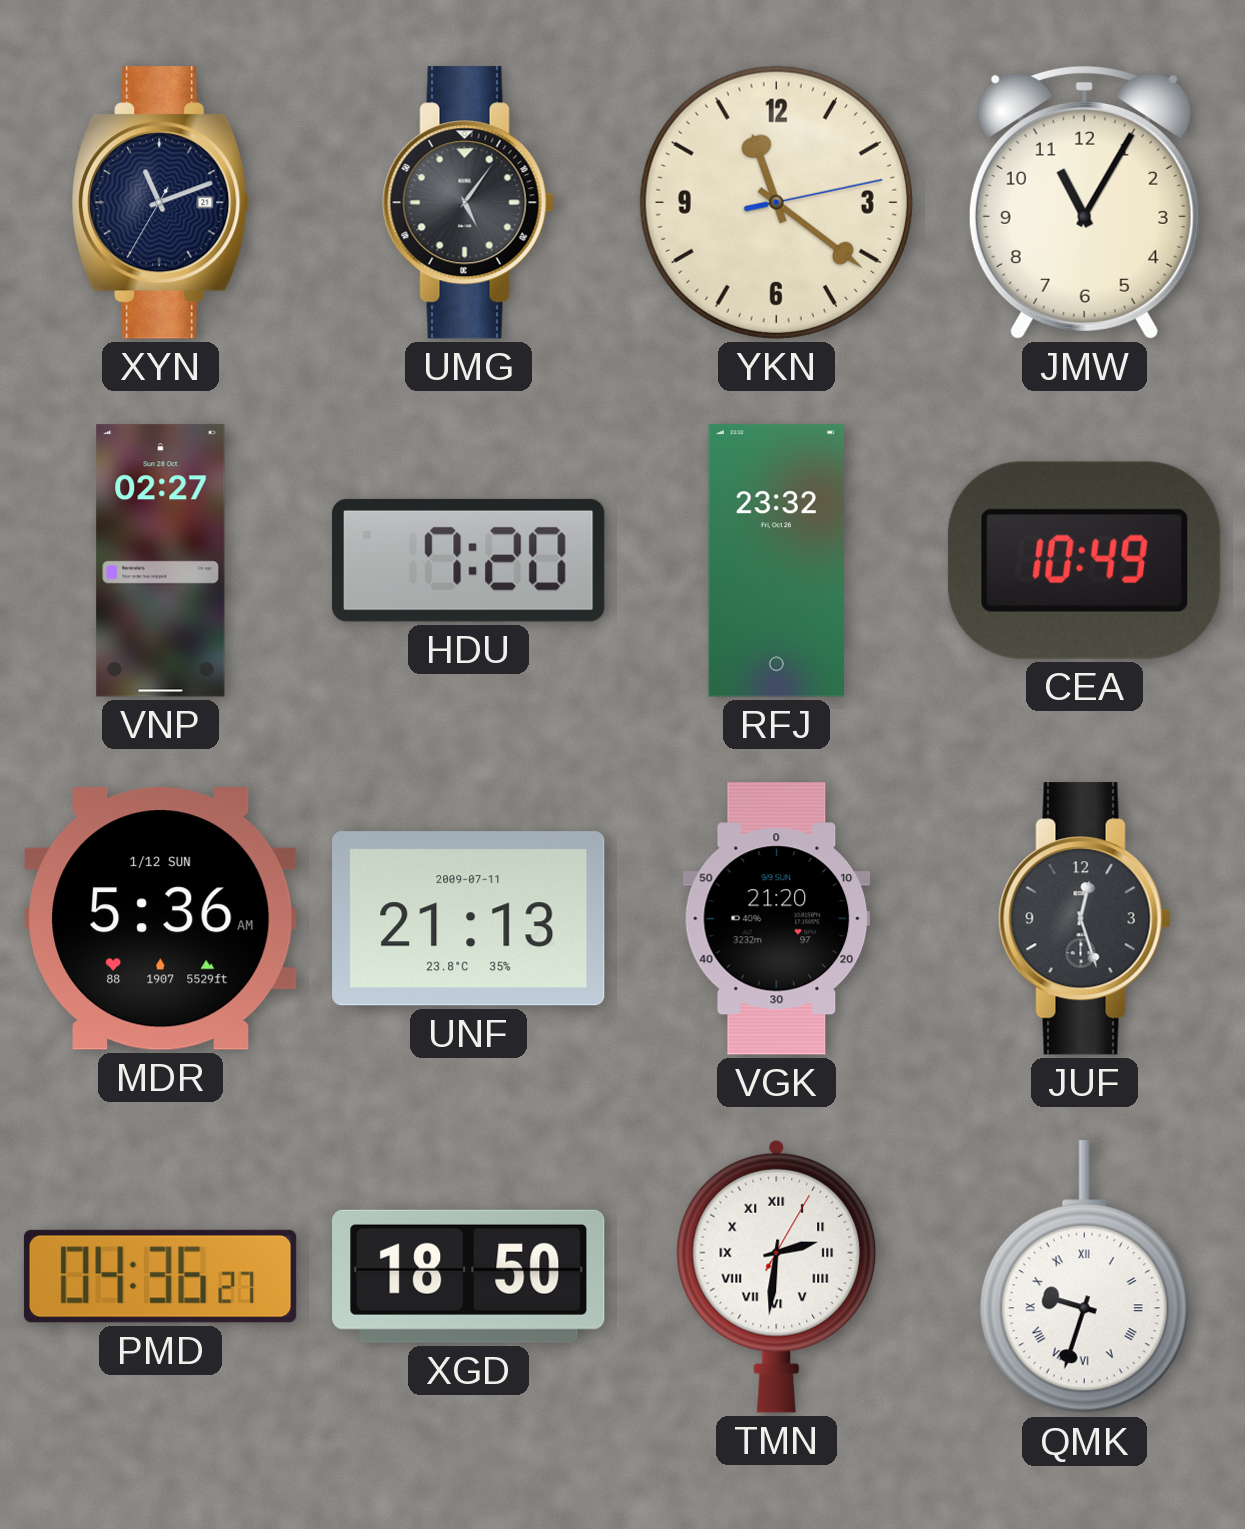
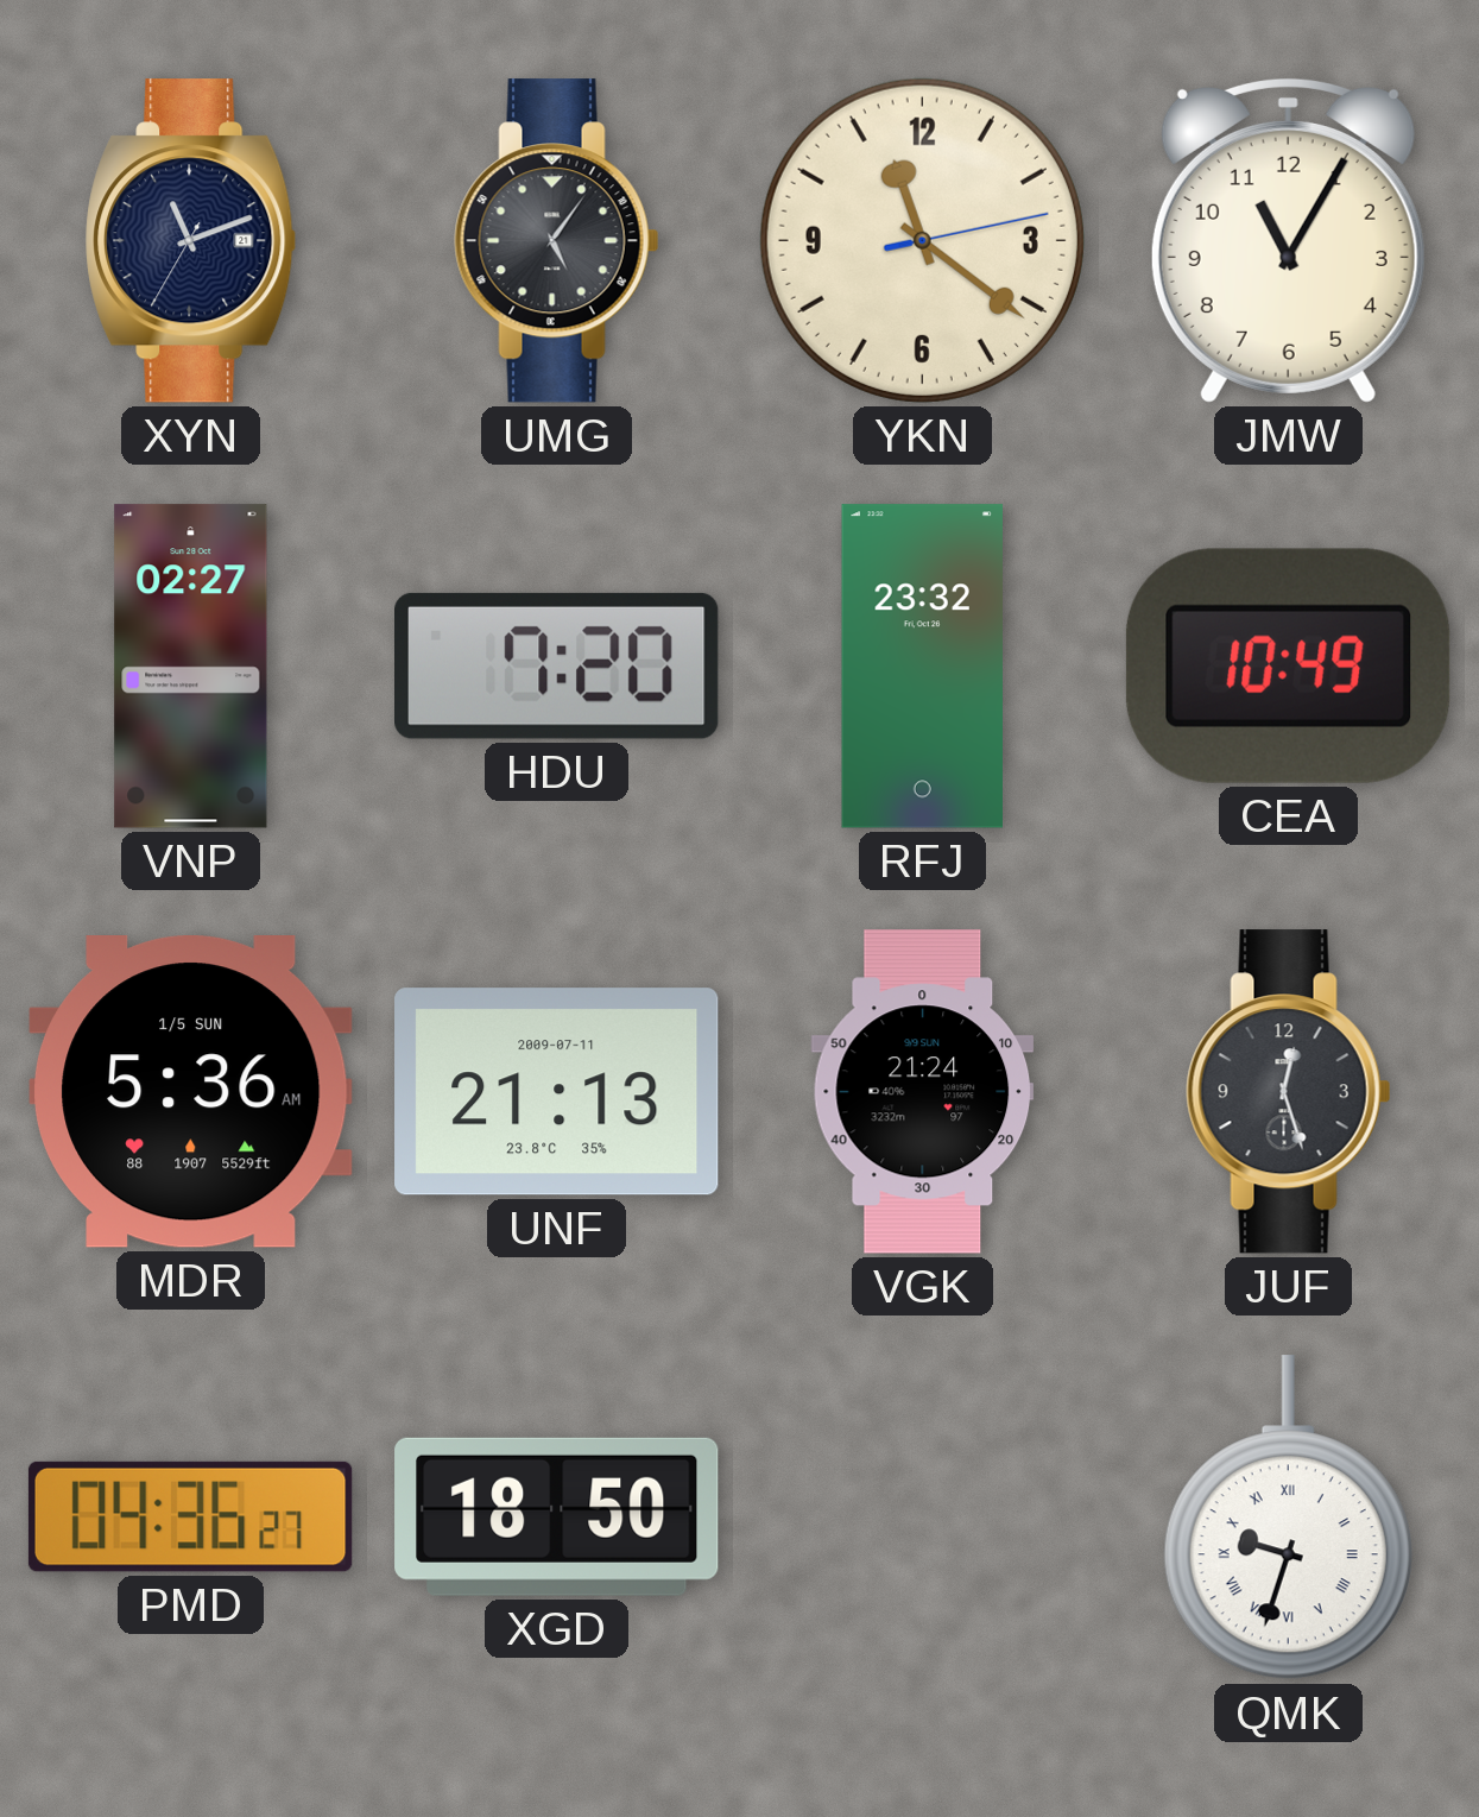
MDR date: 1/12 SUN -> 1/5 SUN
VGK: 21:20 -> 21:24
TMN: 2:31 -> none
